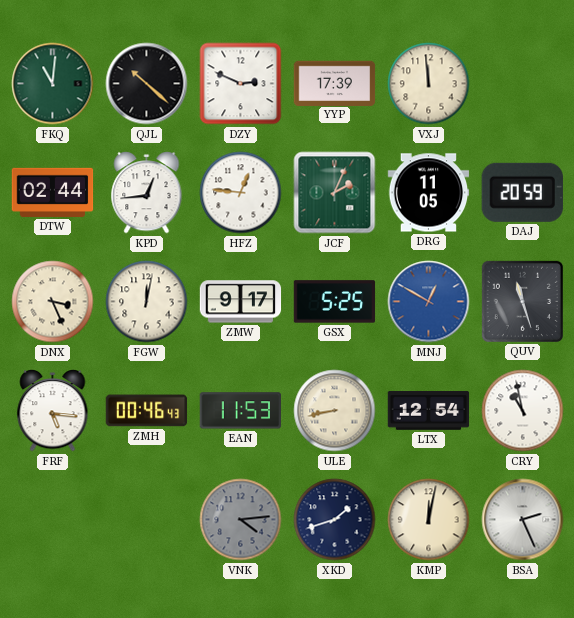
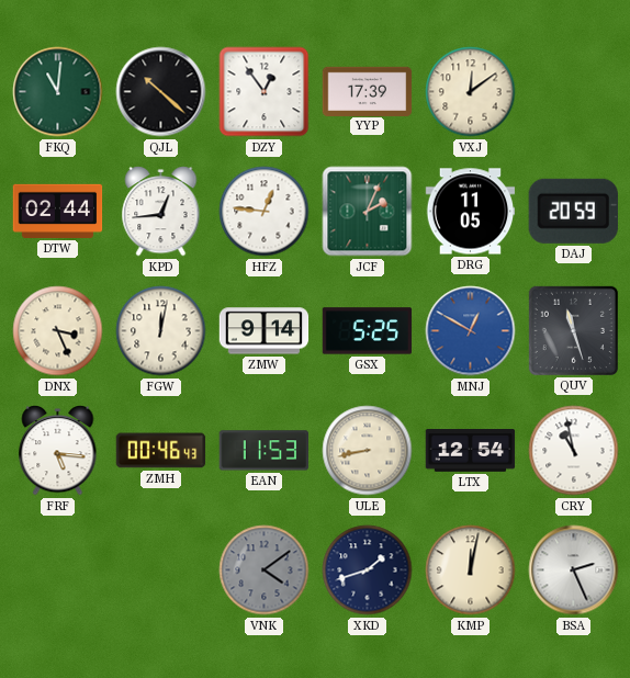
DZY: 2:49 -> 12:54
VXJ: 11:59 -> 12:09
ZMW: 9:17 -> 9:14
VNK: 4:14 -> 4:09
